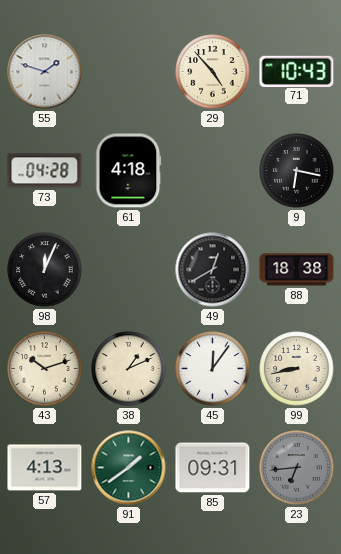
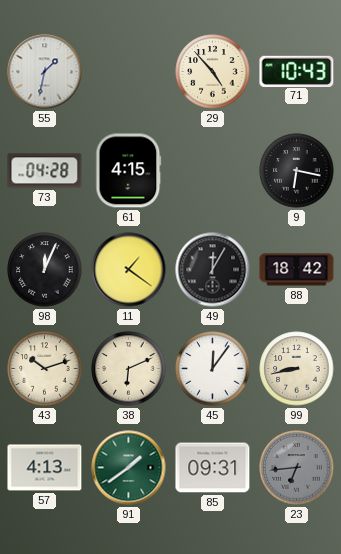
55: 1:48 -> 1:32
61: 4:18 -> 4:15
11: none -> 1:21
49: 12:40 -> 12:05
88: 18:38 -> 18:42
38: 1:11 -> 6:11
